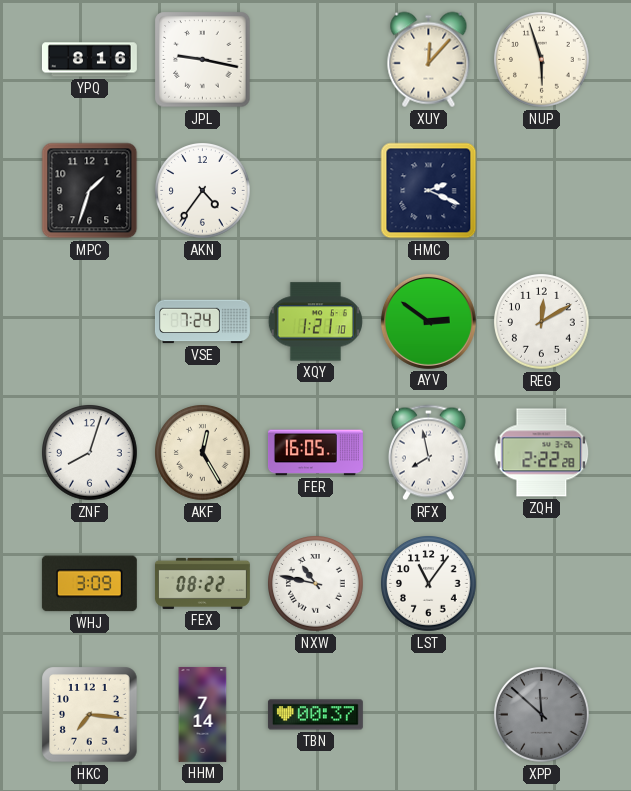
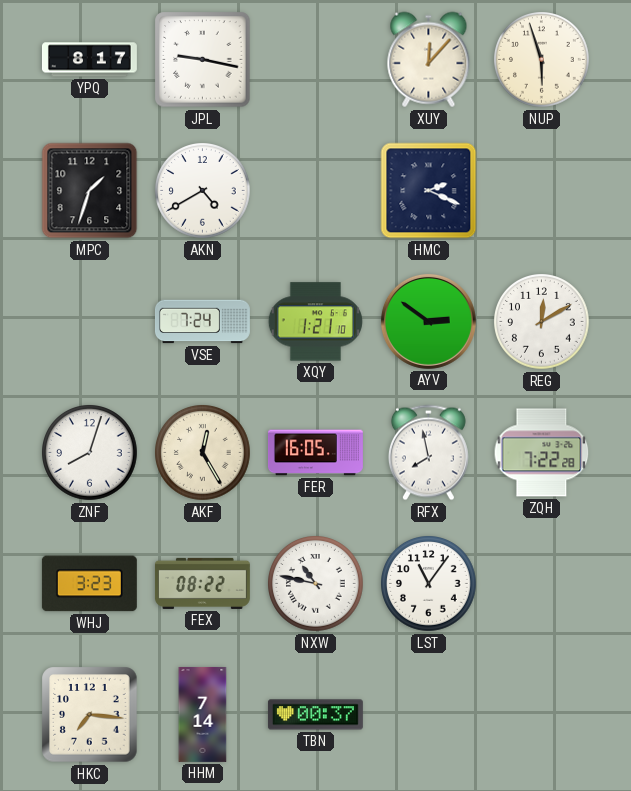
YPQ: 8:16 -> 8:17
AKN: 4:36 -> 4:40
ZQH: 2:22 -> 7:22
WHJ: 3:09 -> 3:23
XPP: 11:52 -> none
